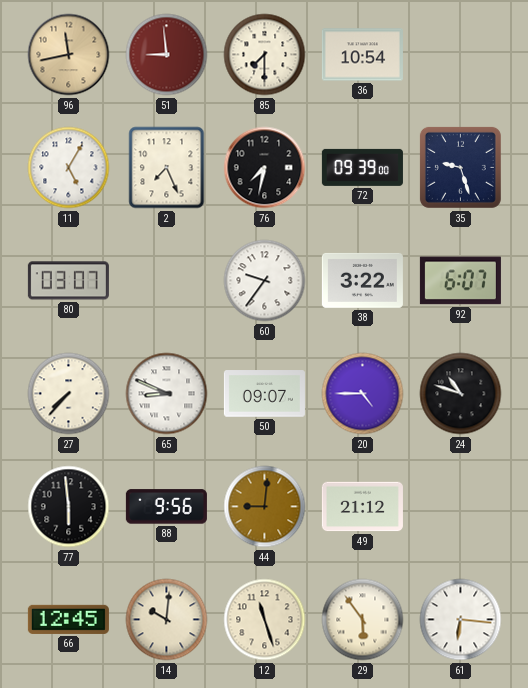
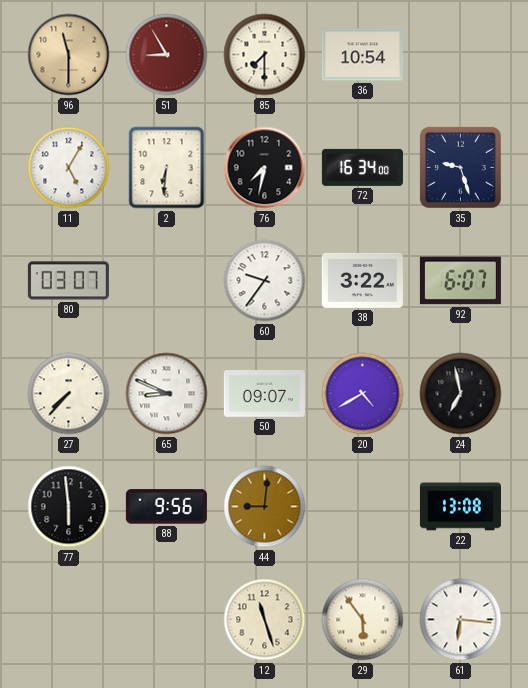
96: 11:43 -> 11:30
51: 8:59 -> 8:55
2: 7:26 -> 6:31
72: 09:39 -> 16:34
20: 4:45 -> 4:40
24: 10:48 -> 6:58
49: 21:12 -> none
22: none -> 13:08
66: 12:45 -> none
14: 10:01 -> none
